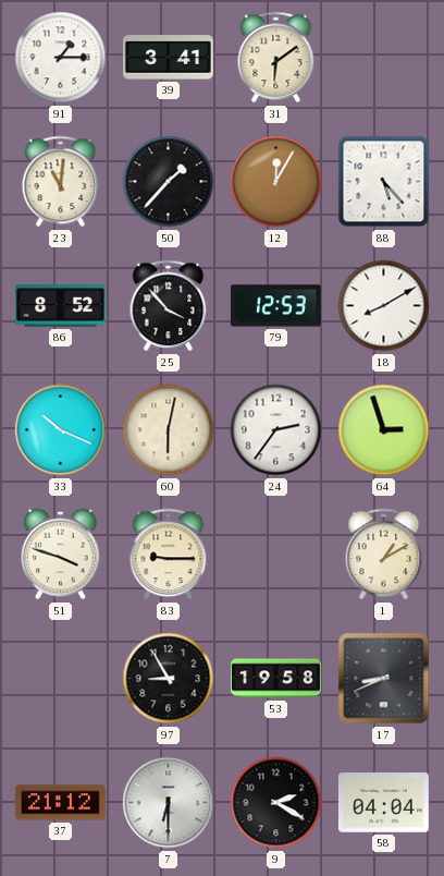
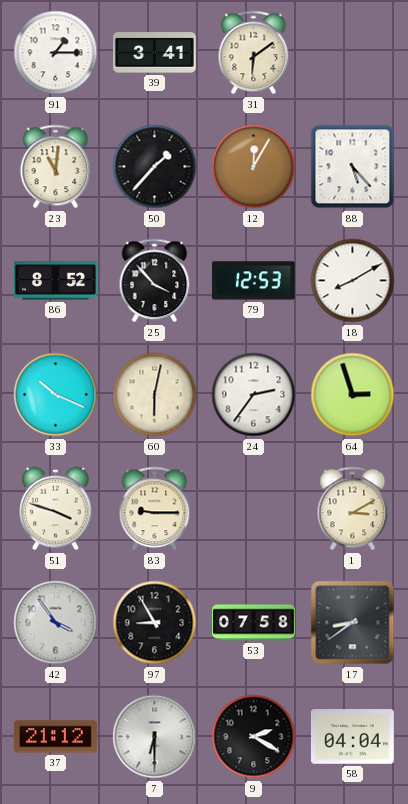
1: 1:10 -> 3:10
42: none -> 3:54
53: 19:58 -> 07:58
17: 8:41 -> 8:39
